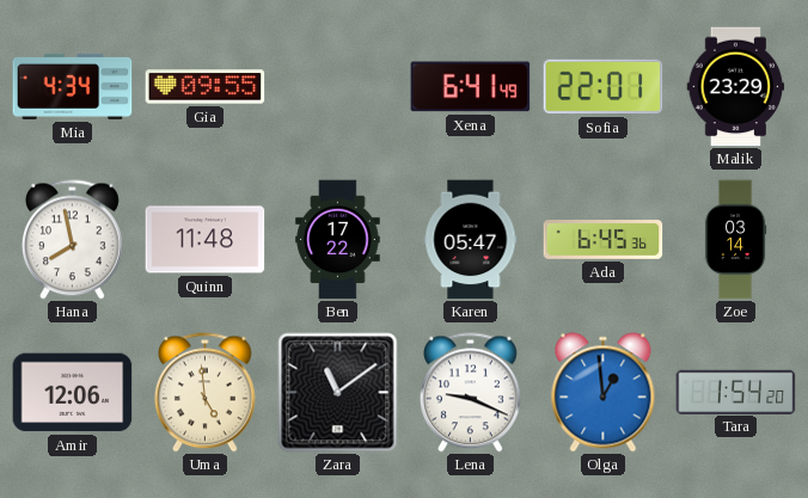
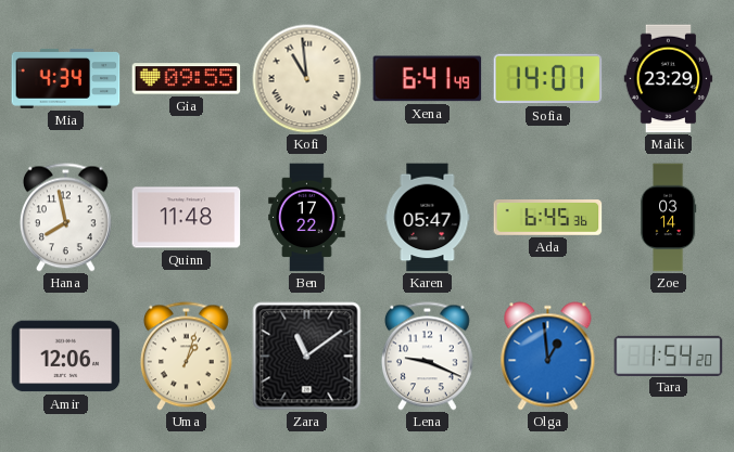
Kofi: none -> 10:59
Sofia: 22:01 -> 14:01
Uma: 4:59 -> 1:03
